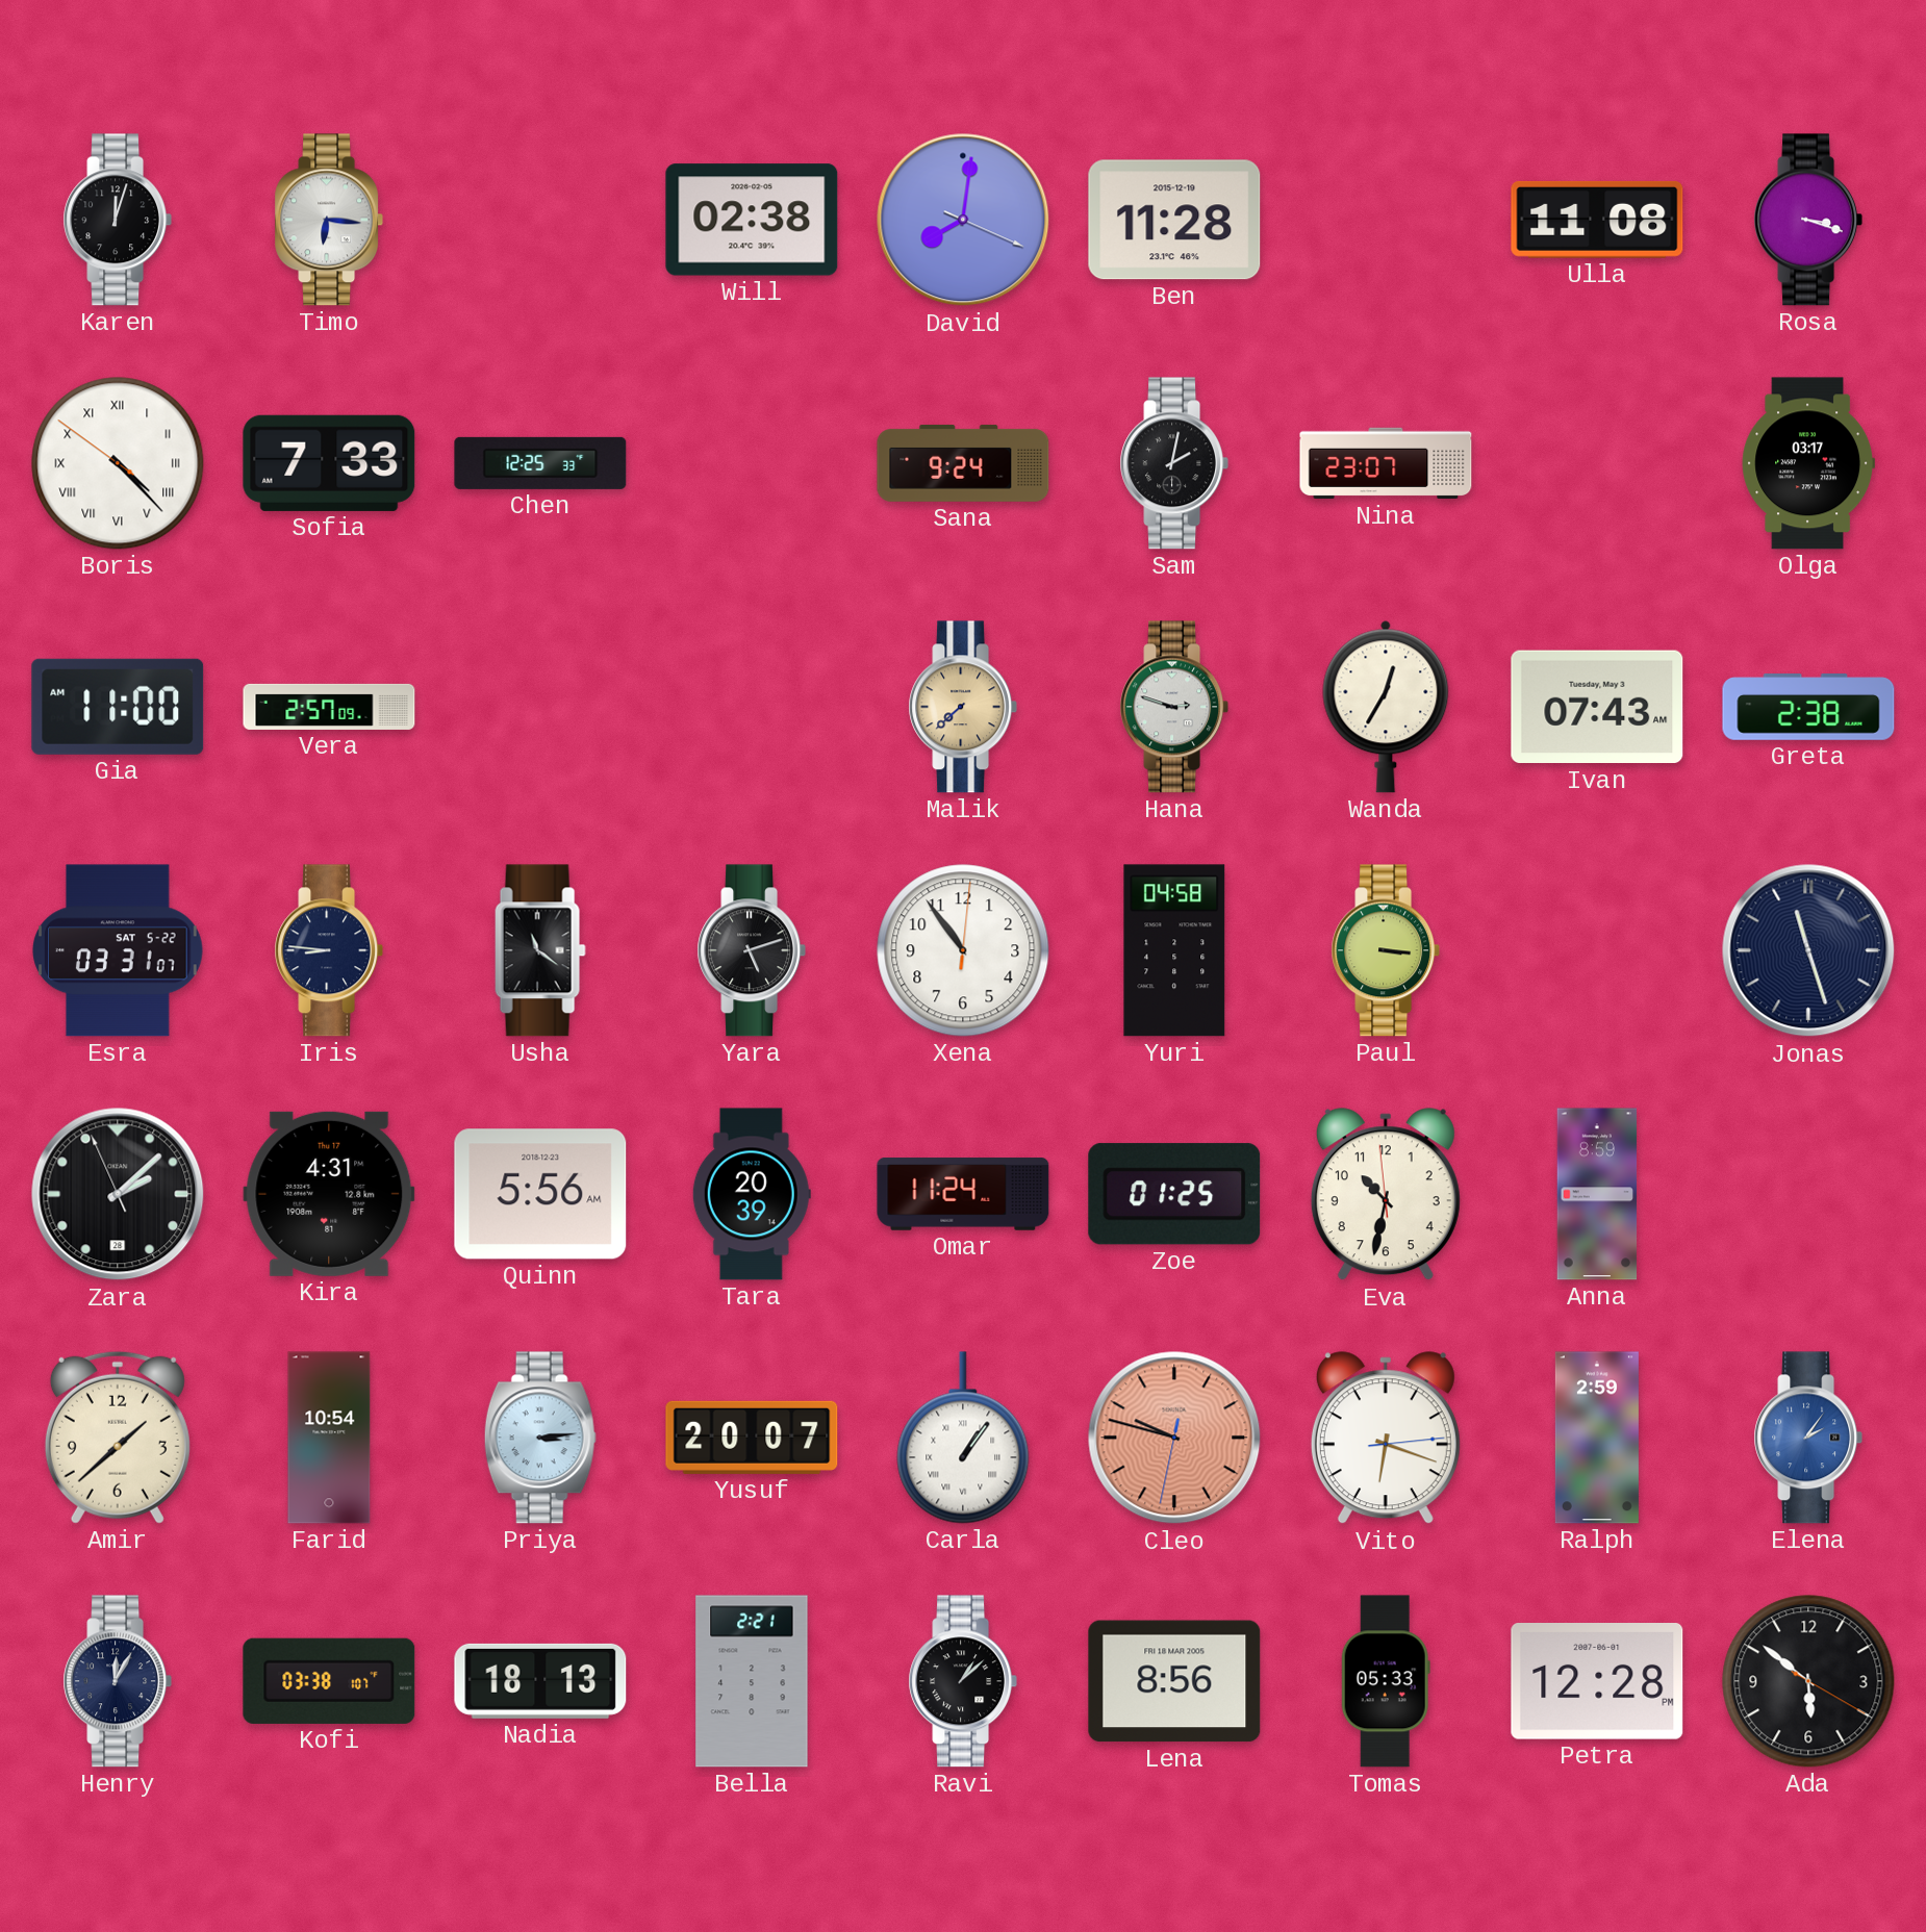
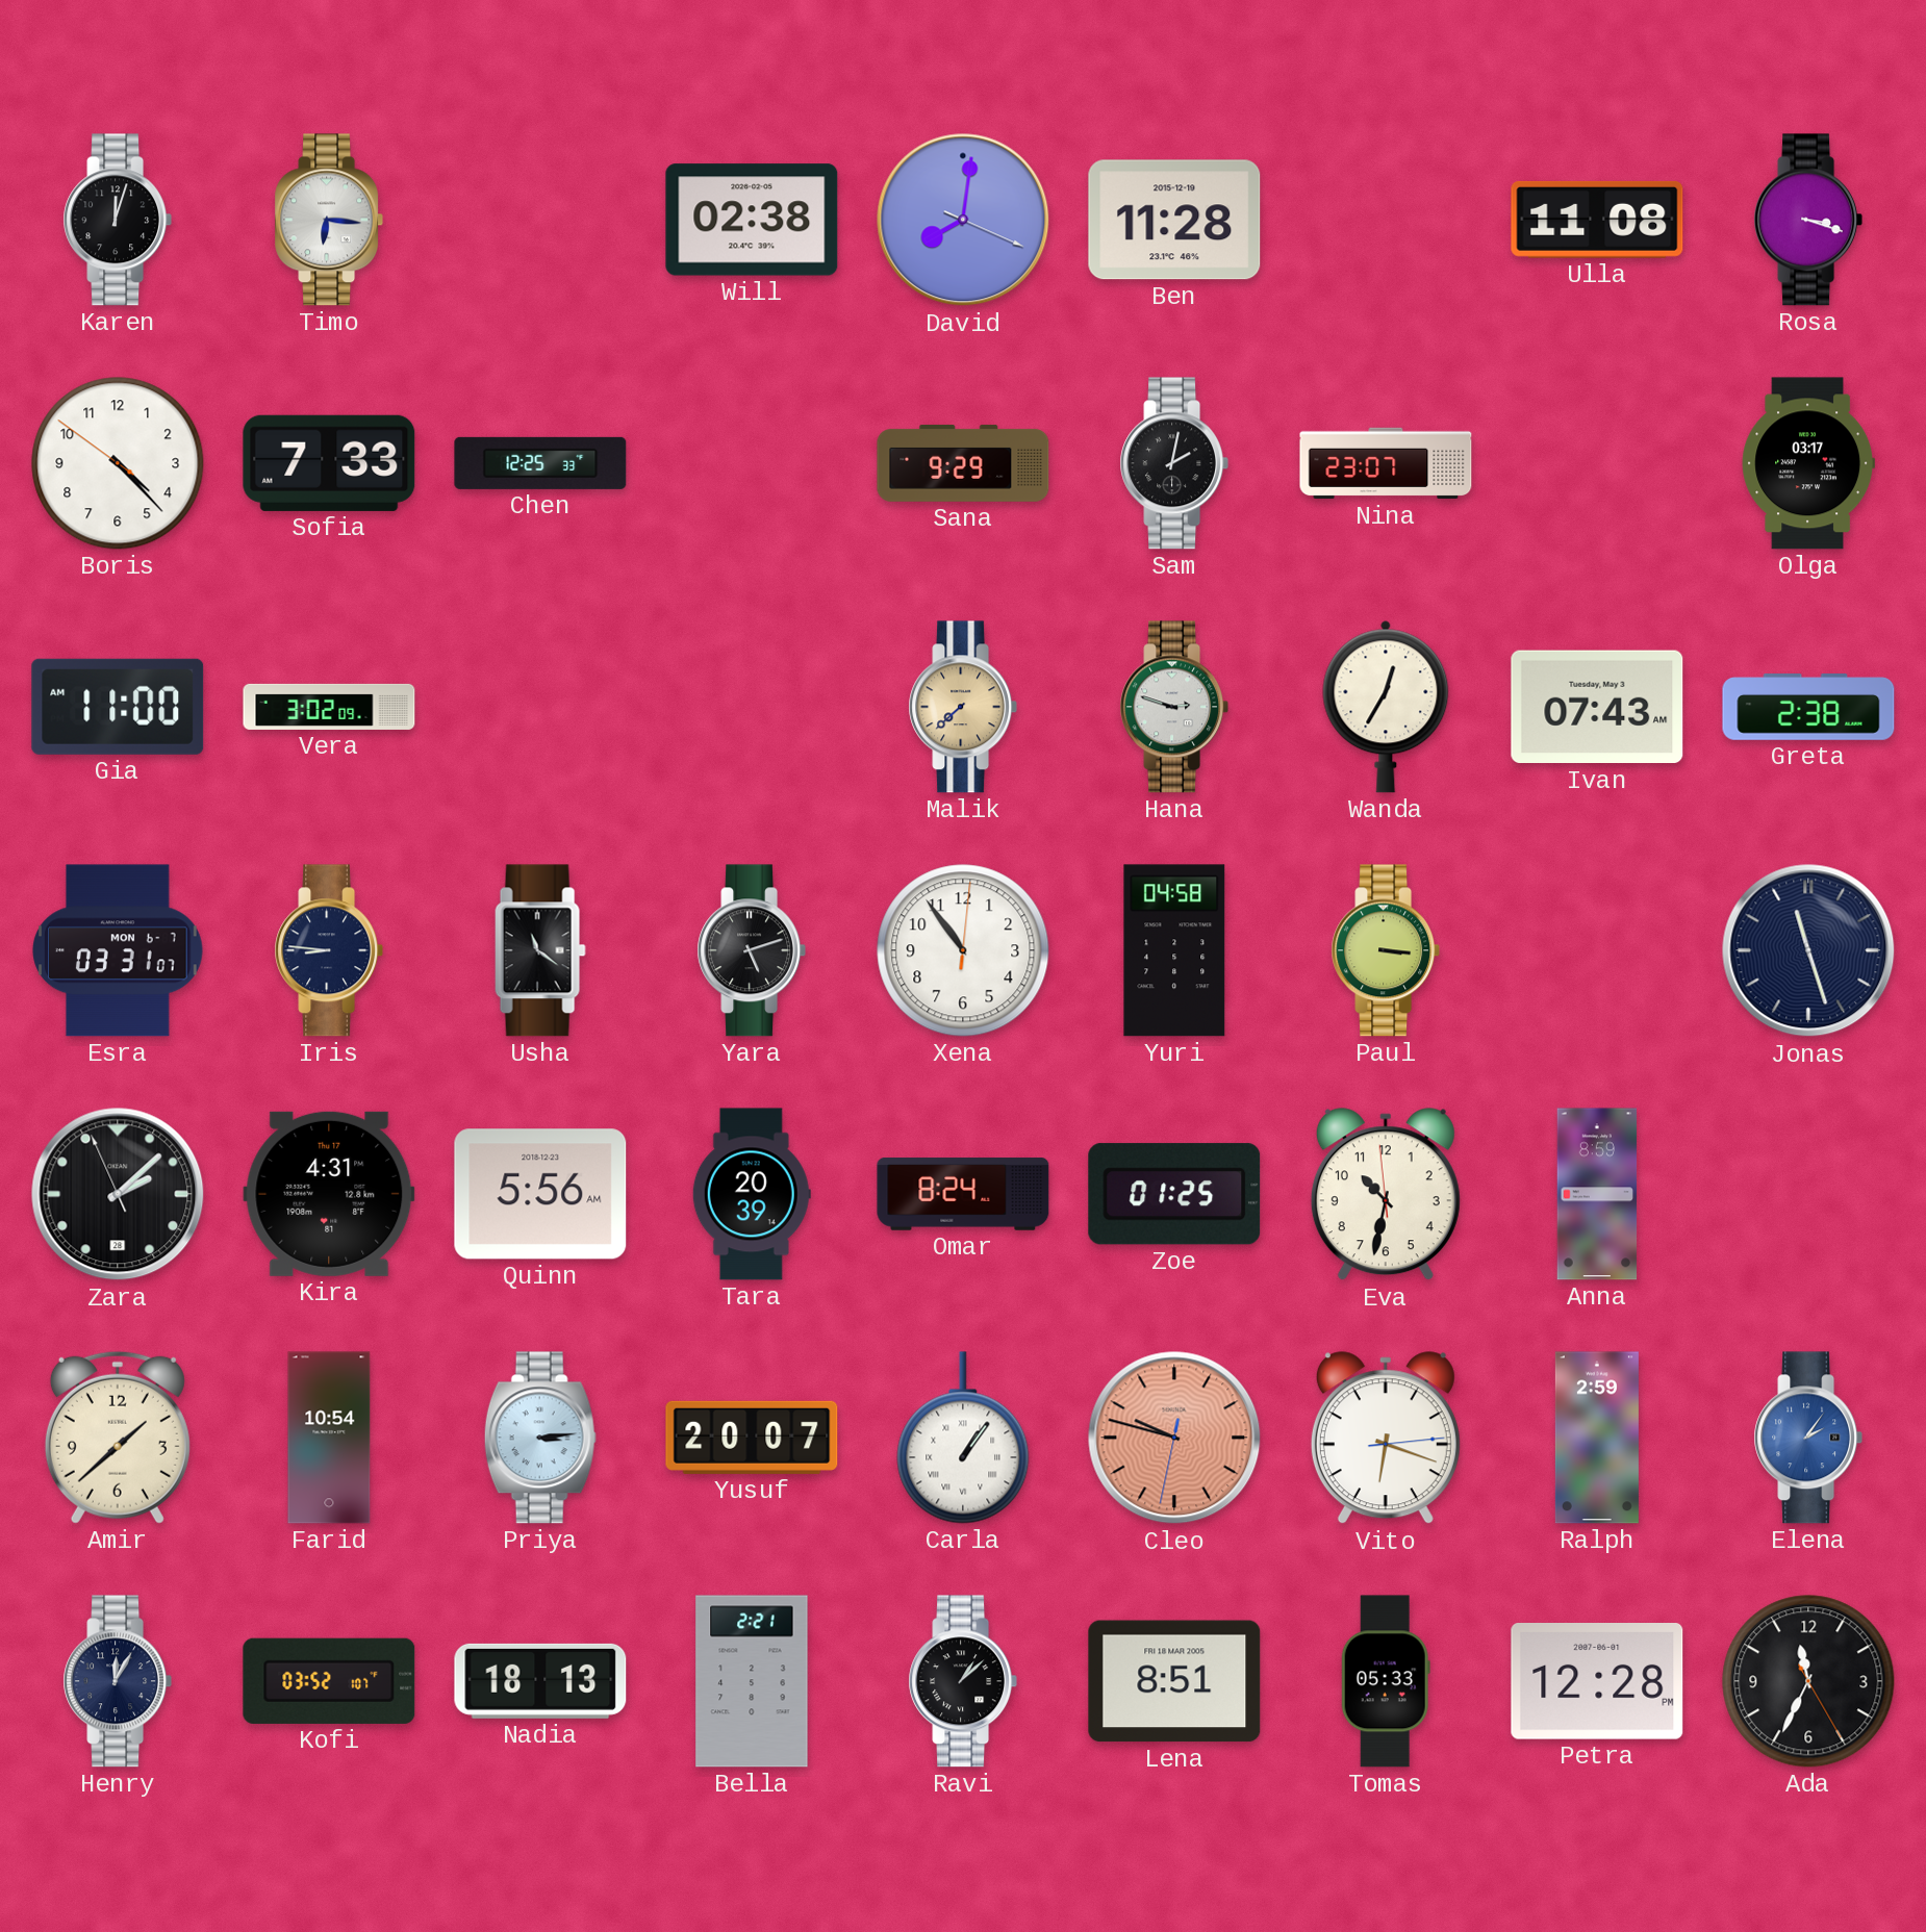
Boris numerals: Roman -> Arabic
Sana: 9:24 -> 9:29
Vera: 2:57 -> 3:02
Esra date: SAT 5-22 -> MON 6-7
Omar: 11:24 -> 8:24
Kofi: 03:38 -> 03:52
Lena: 8:56 -> 8:51
Ada: 5:51 -> 11:34
